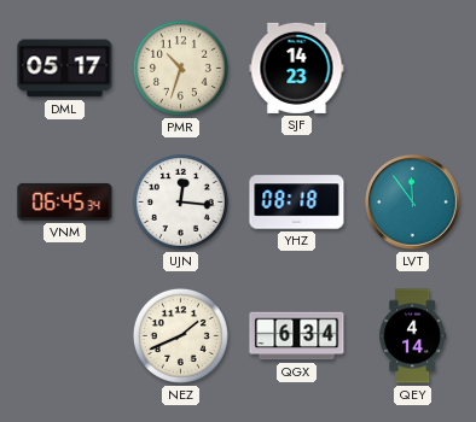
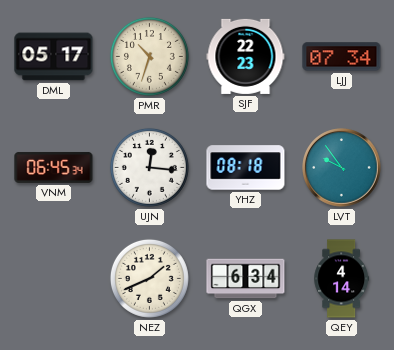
SJF: 14:23 -> 22:23
LJJ: none -> 07:34
LVT: 11:54 -> 9:54
